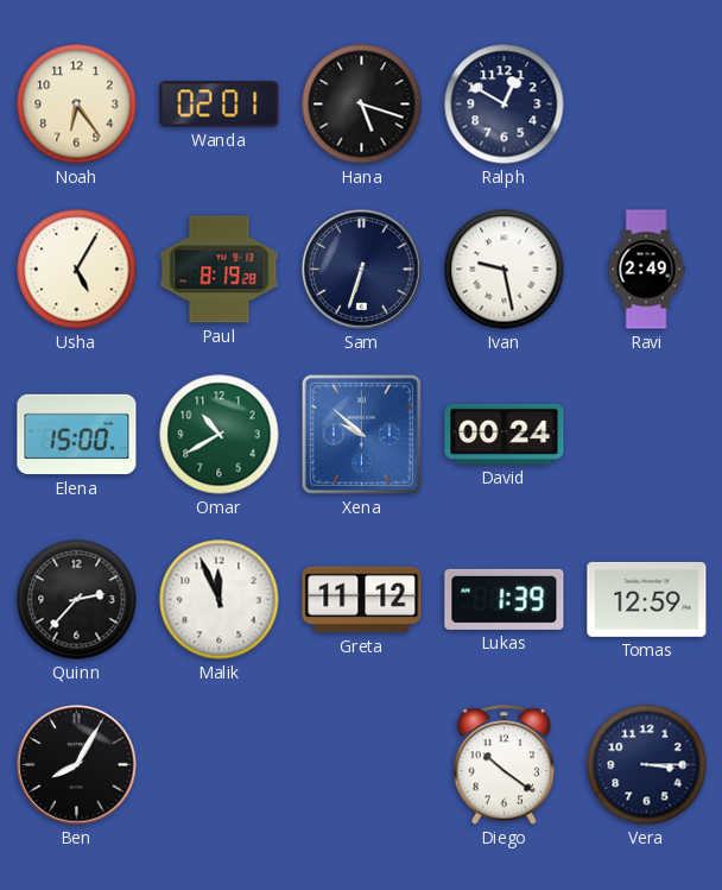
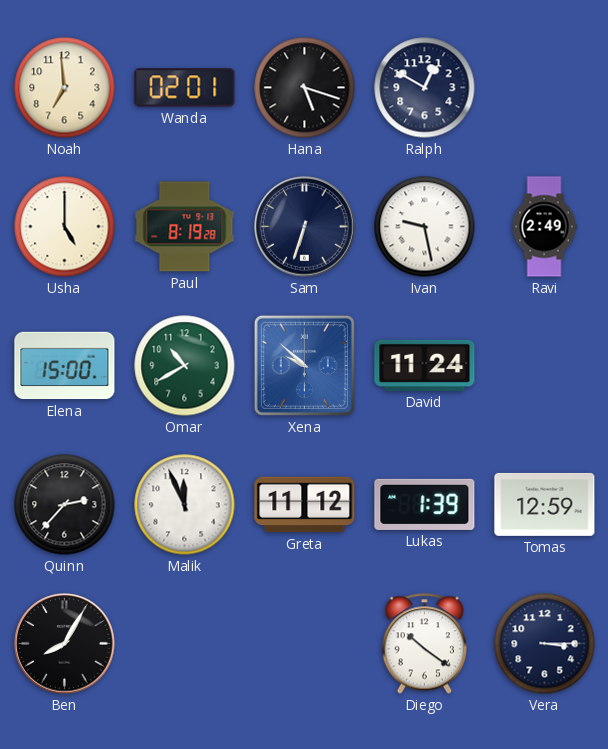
Noah: 6:24 -> 6:59
Usha: 5:05 -> 5:00
David: 00:24 -> 11:24
